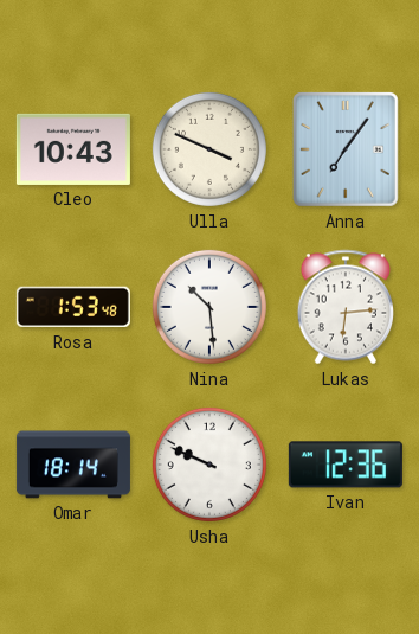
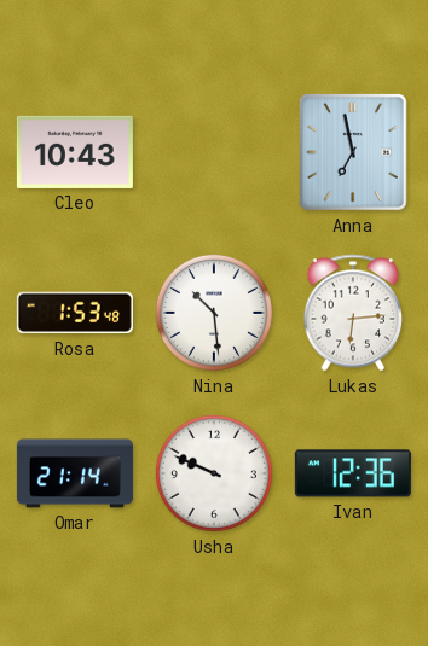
Ulla: 3:49 -> none
Anna: 7:06 -> 6:58
Omar: 18:14 -> 21:14
